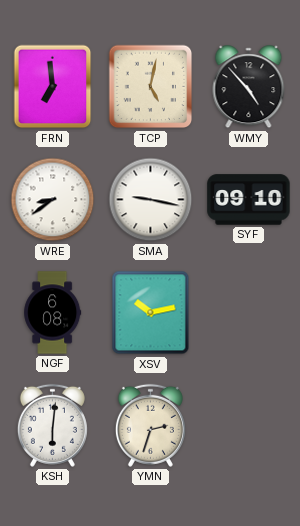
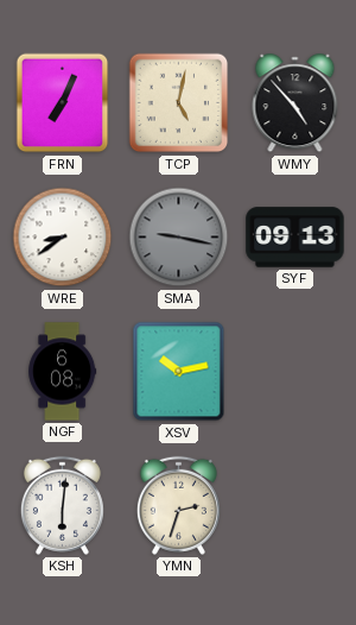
FRN: 6:59 -> 7:04
SMA dial: white -> grey
SYF: 09:10 -> 09:13
